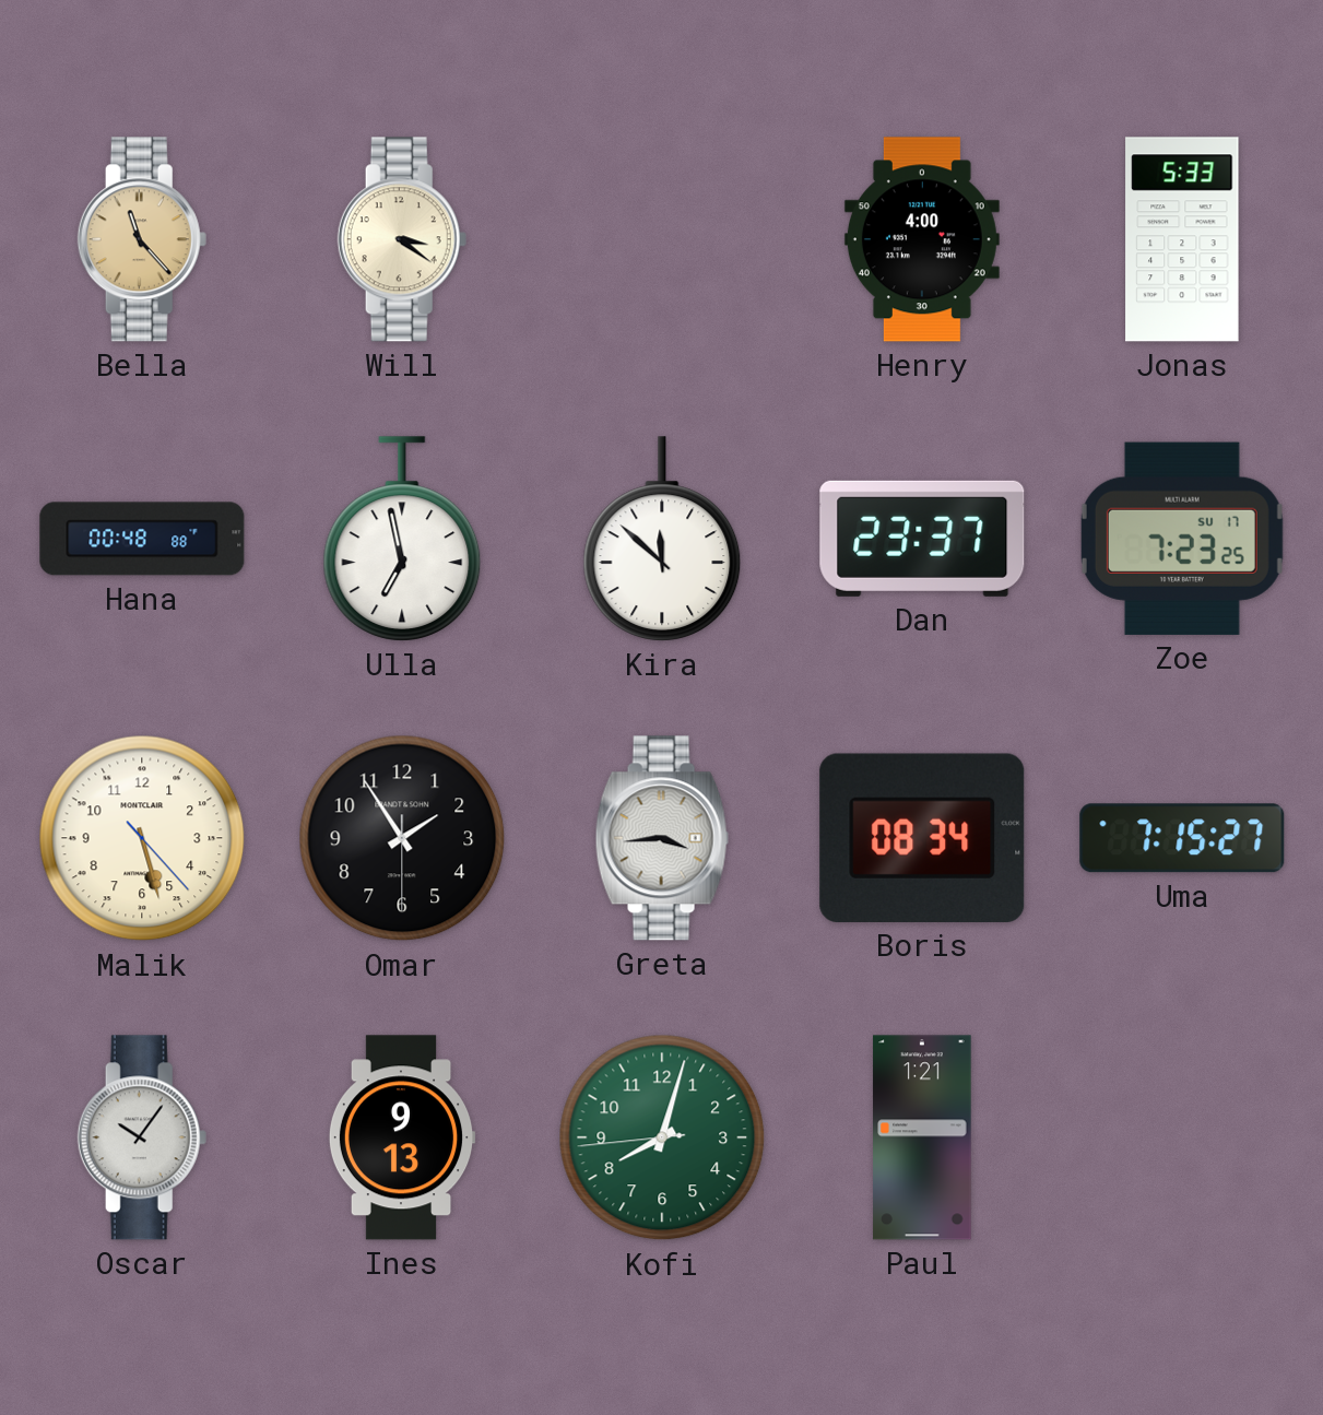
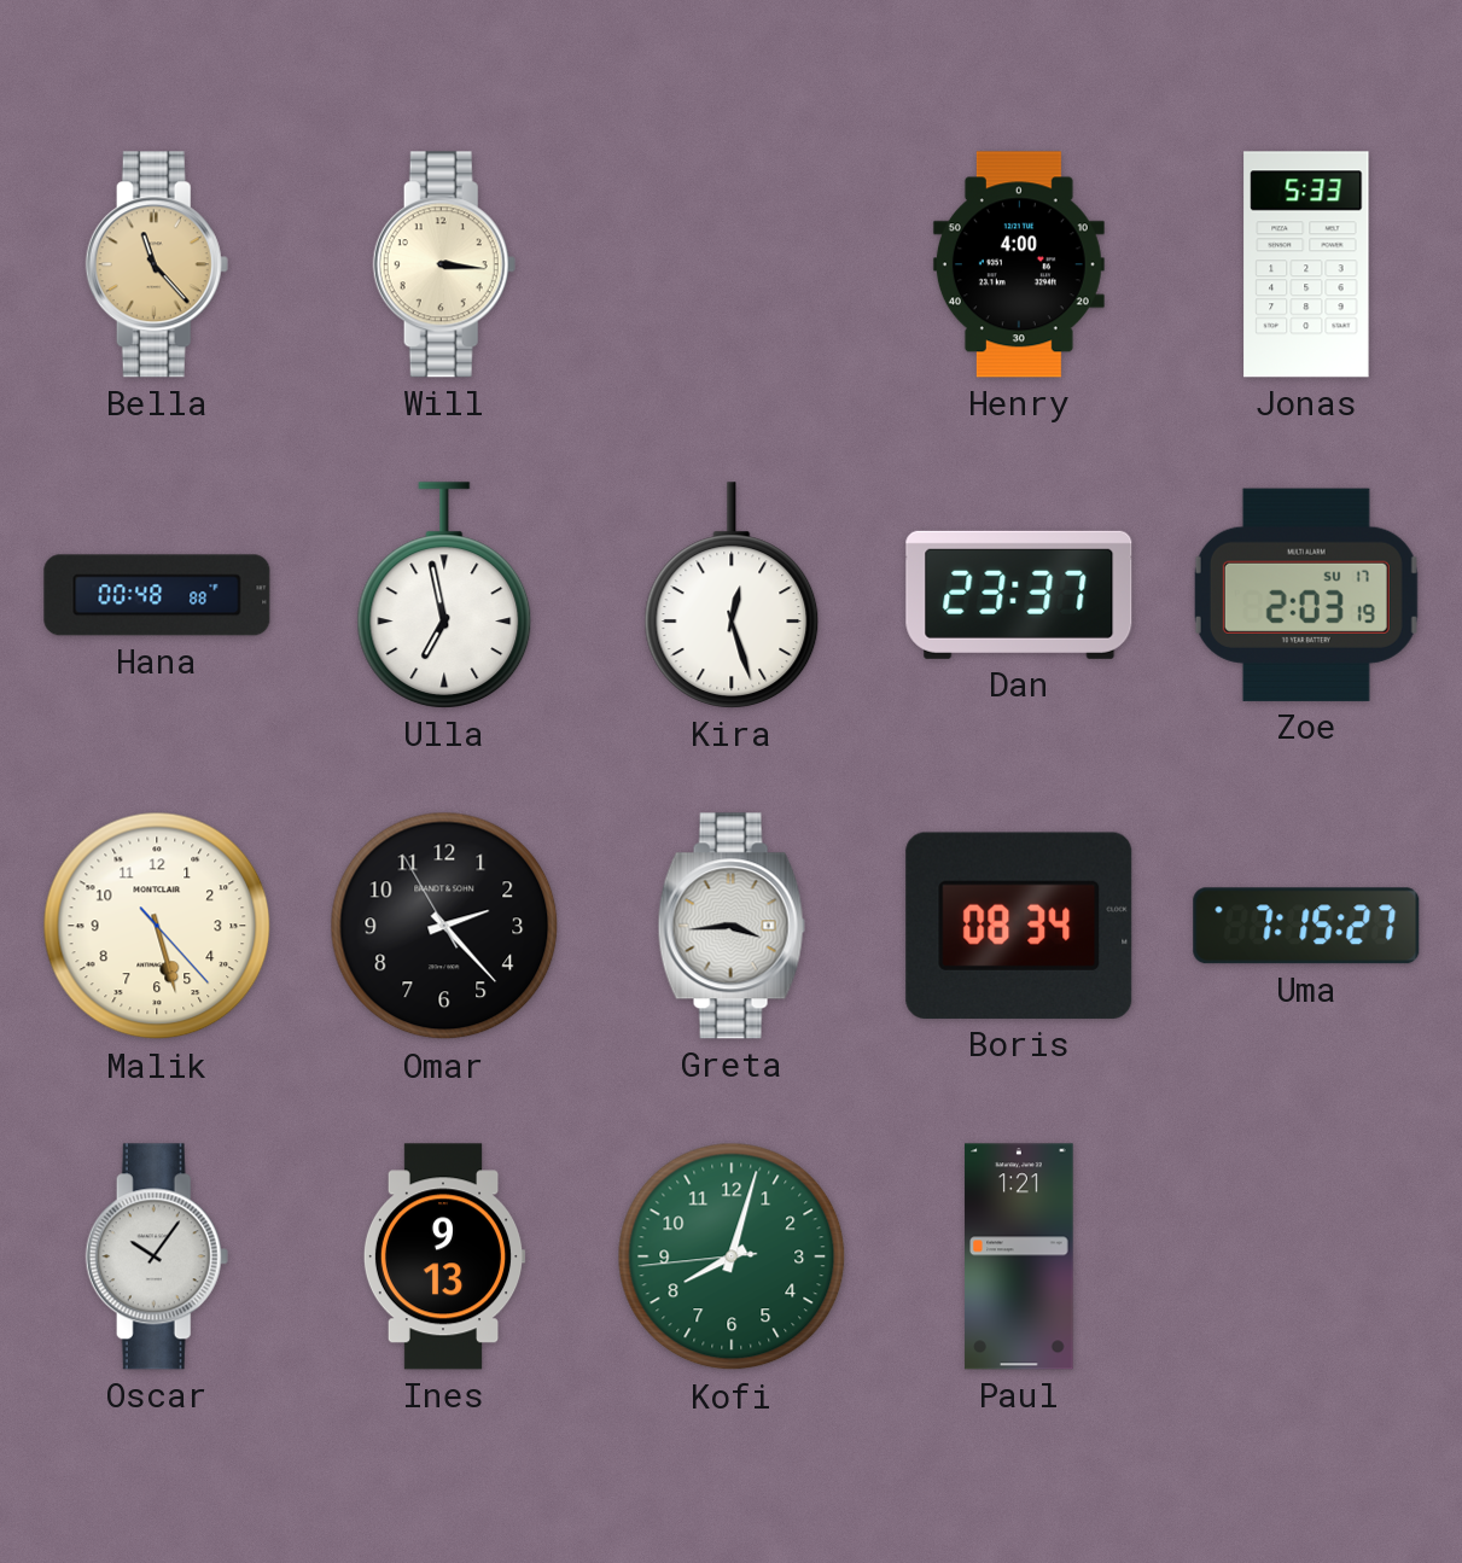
Will: 3:21 -> 3:16
Kira: 11:52 -> 12:27
Zoe: 7:23 -> 2:03
Omar: 1:54 -> 2:22
